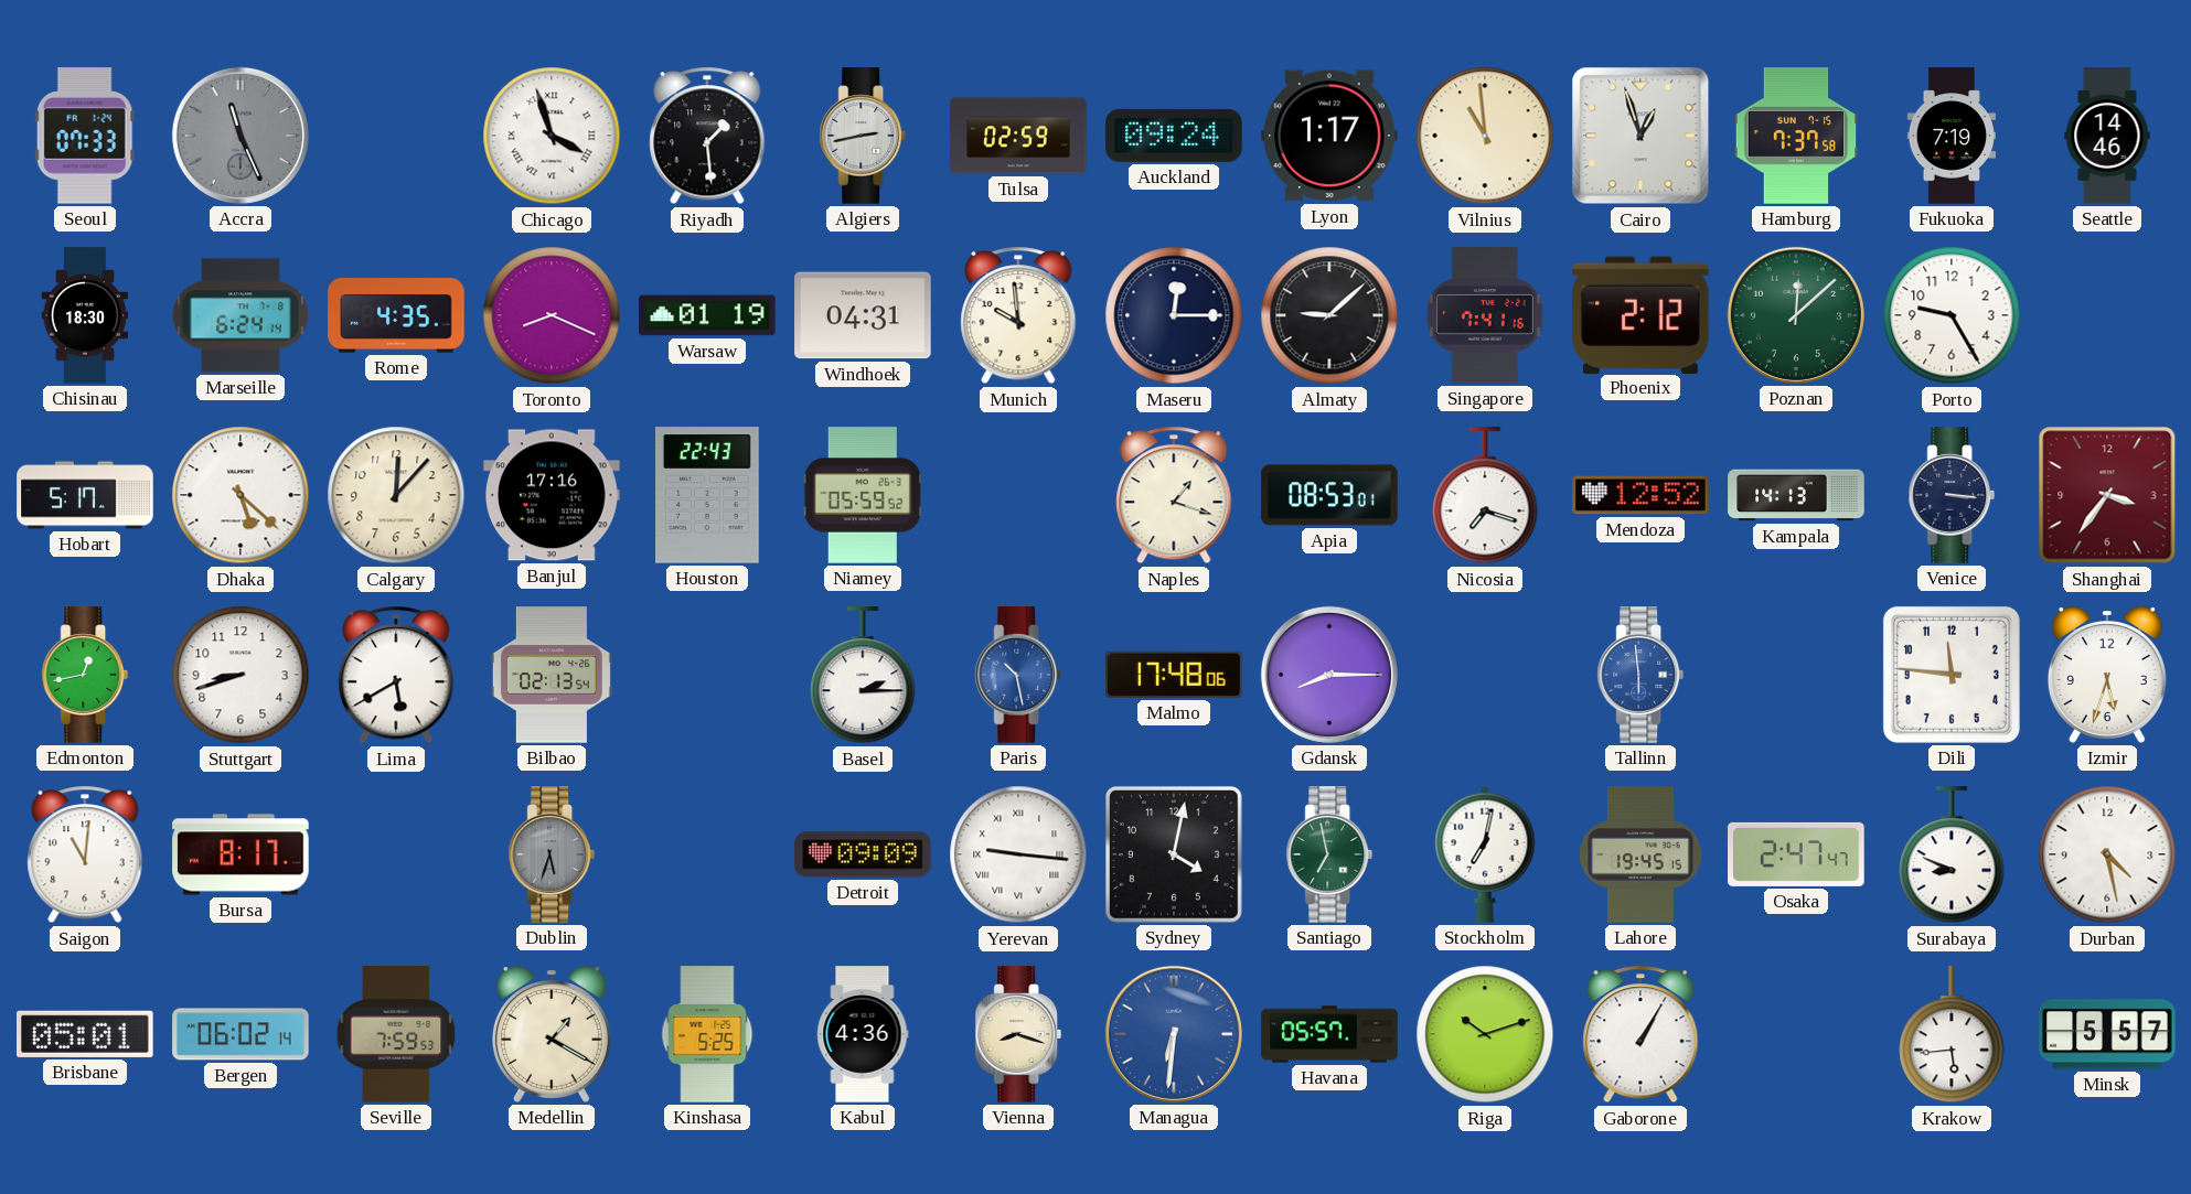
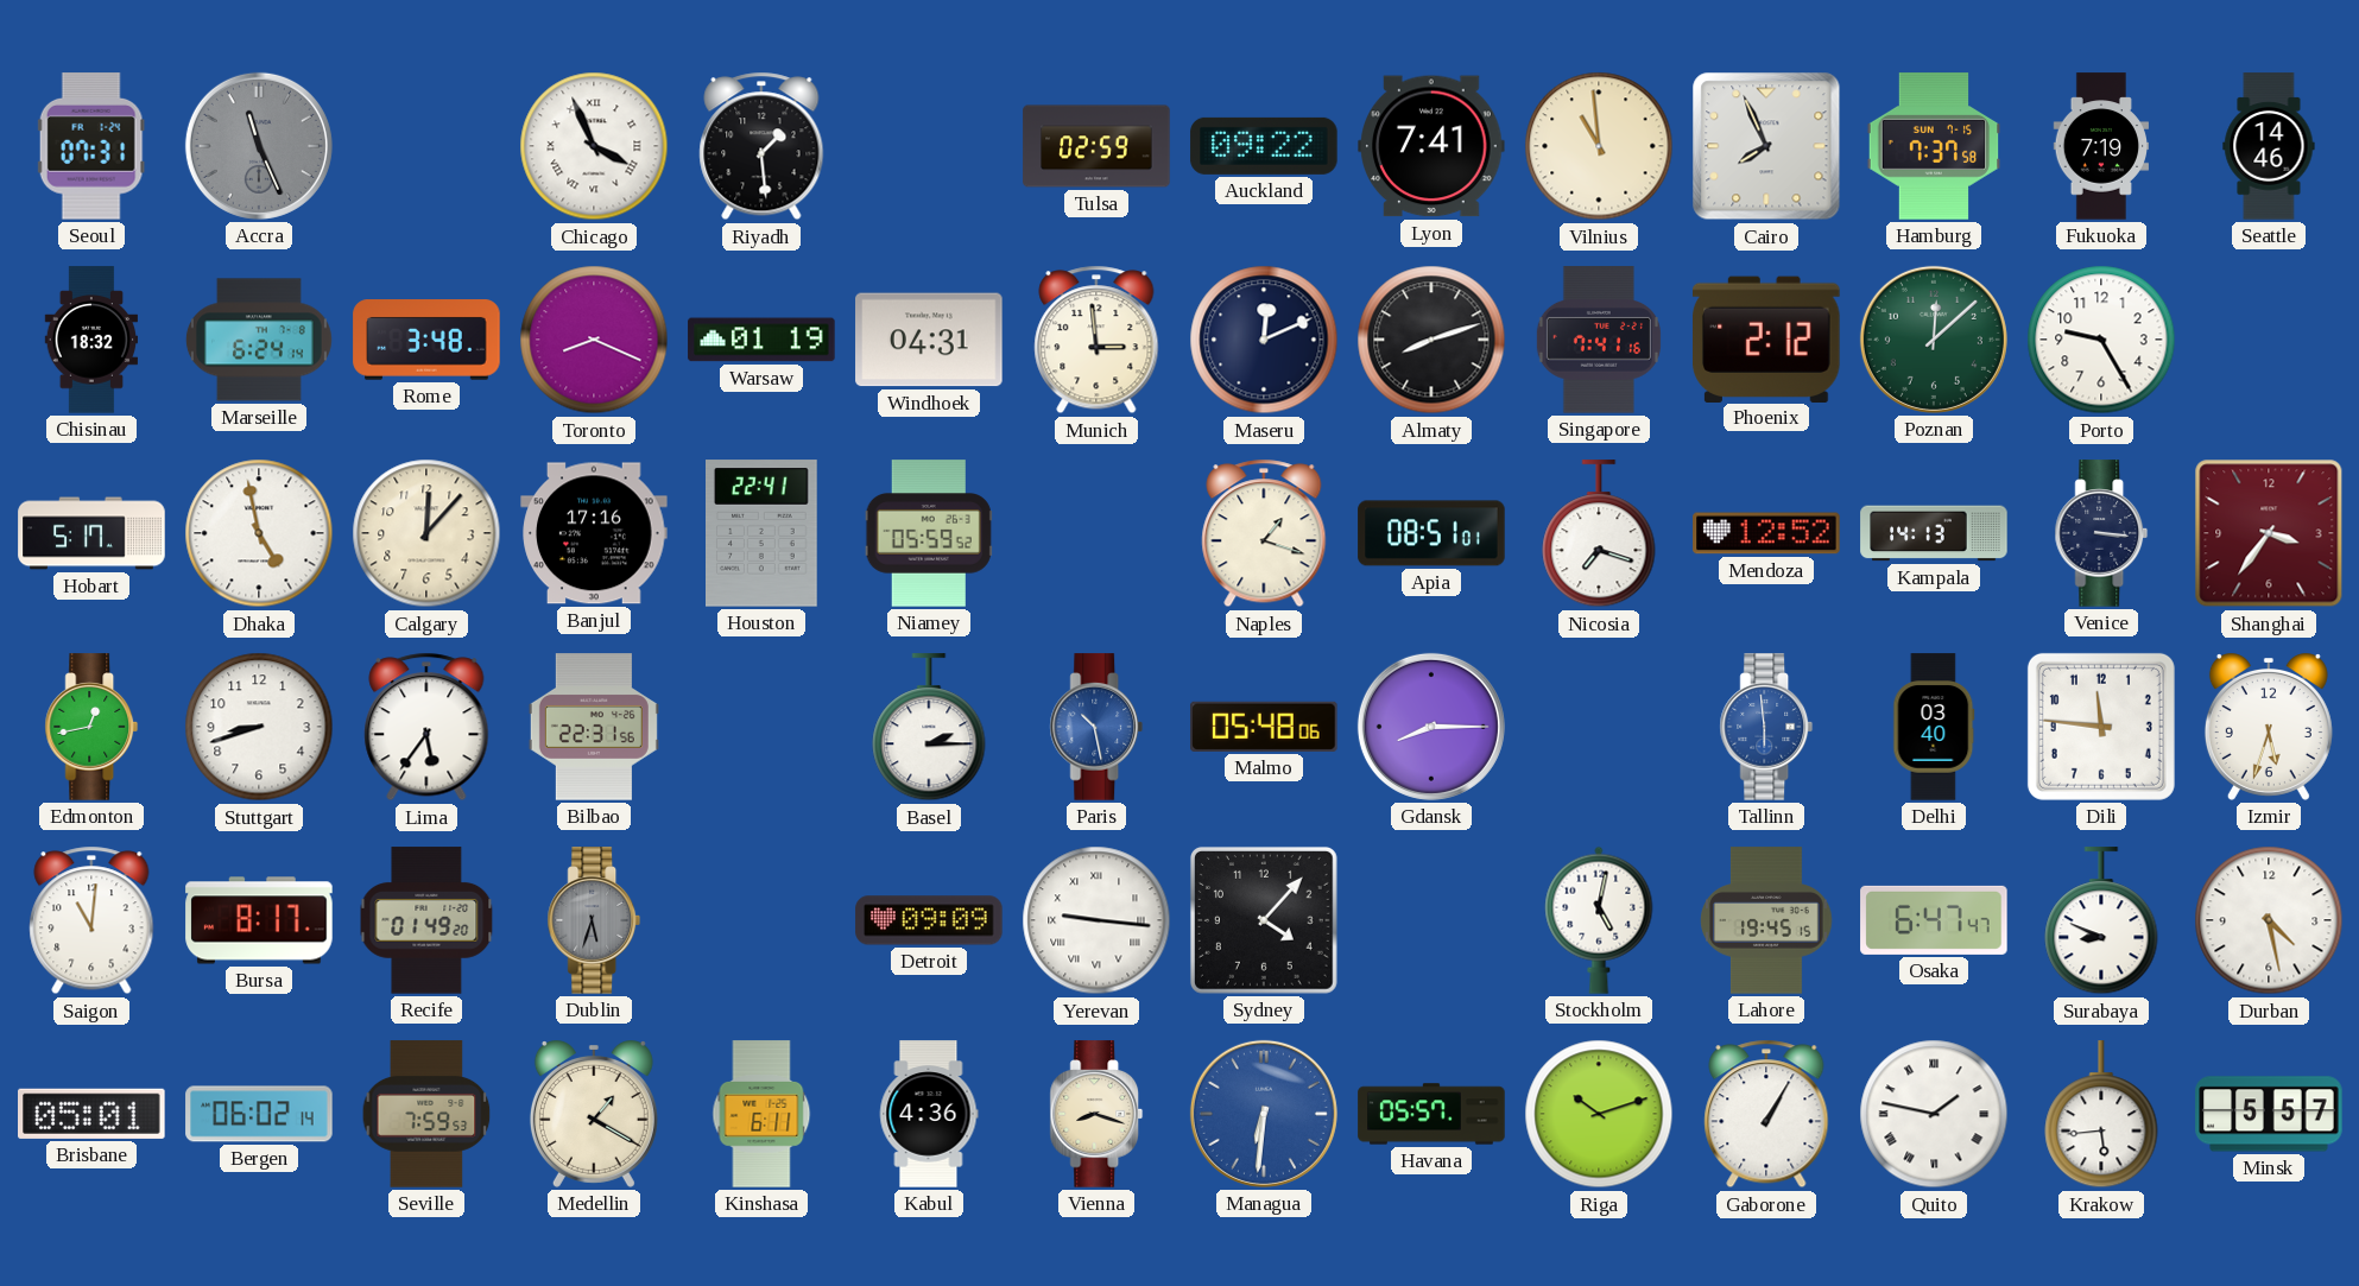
Seoul: 07:33 -> 07:31
Chicago: 3:57 -> 3:56
Algiers: 2:43 -> none
Auckland: 09:24 -> 09:22
Lyon: 1:17 -> 7:41
Cairo: 12:57 -> 7:56
Chisinau: 18:30 -> 18:32
Rome: 4:35 -> 3:48
Munich: 9:59 -> 2:59
Maseru: 12:15 -> 12:11
Almaty: 9:08 -> 8:12
Dhaka: 5:22 -> 4:58
Houston: 22:43 -> 22:41
Apia: 08:53 -> 08:51
Lima: 5:40 -> 5:36
Bilbao: 02:13 -> 22:31
Malmo: 17:48 -> 05:48
Delhi: none -> 03:40
Recife: none -> 01:49
Sydney: 4:02 -> 4:07
Santiago: 6:58 -> none
Stockholm: 7:02 -> 5:02
Osaka: 2:47 -> 6:47
Kinshasa: 5:25 -> 6:11
Quito: none -> 1:47
